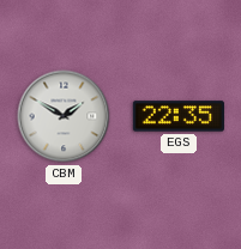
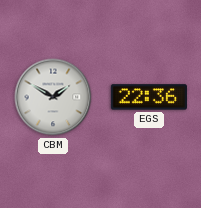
EGS: 22:35 -> 22:36
